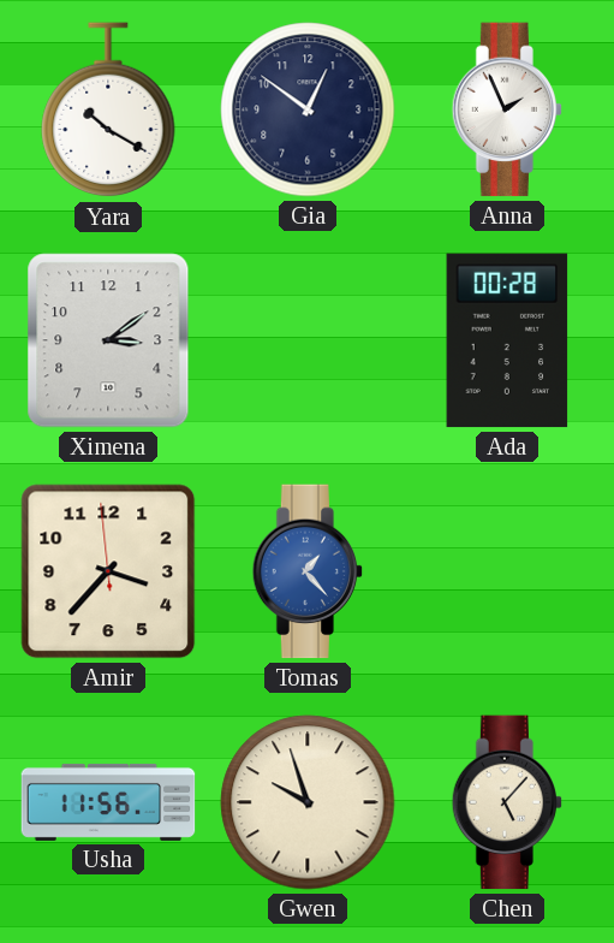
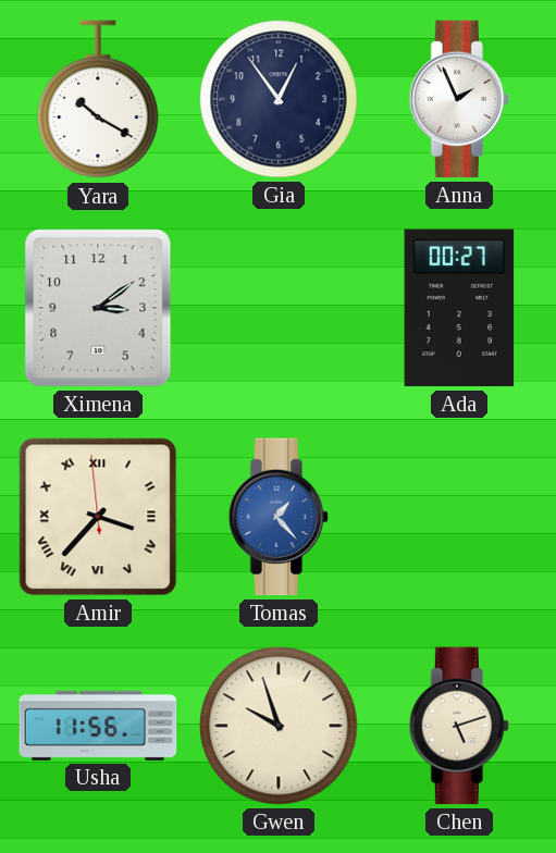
Gia: 12:51 -> 12:54
Ada: 00:28 -> 00:27
Amir numerals: Arabic -> Roman
Chen: 5:07 -> 5:12
